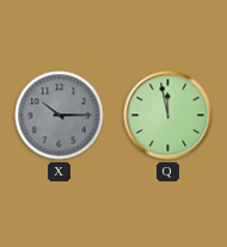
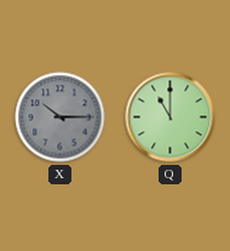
Q: 11:58 -> 11:00
